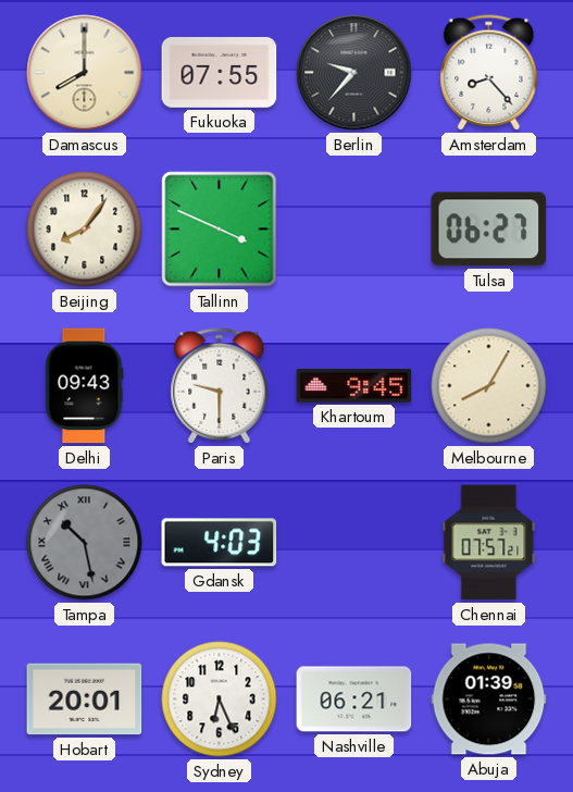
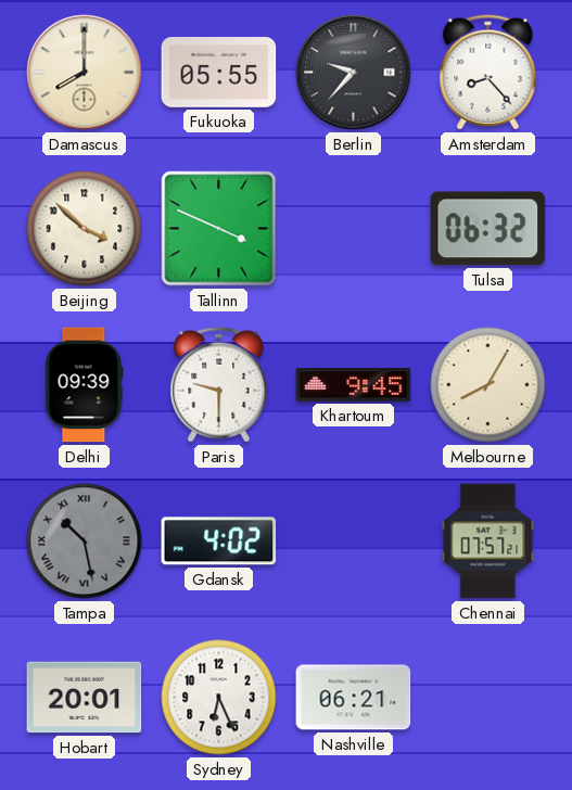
Fukuoka: 07:55 -> 05:55
Beijing: 8:06 -> 3:52
Tulsa: 06:27 -> 06:32
Delhi: 09:43 -> 09:39
Gdansk: 4:03 -> 4:02
Abuja: 01:39 -> none
